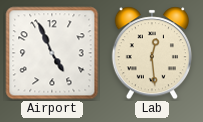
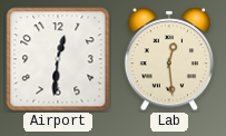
Airport: 4:56 -> 12:31
